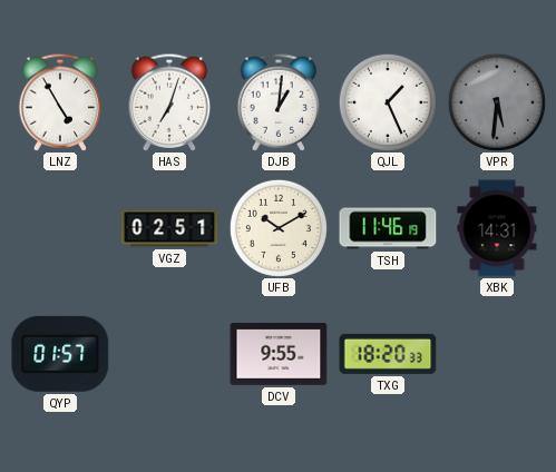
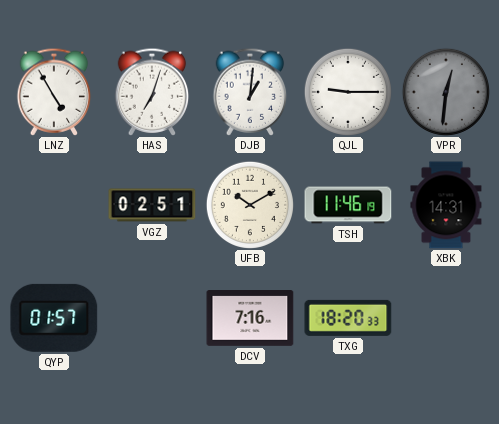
QJL: 1:26 -> 9:15
VPR: 5:31 -> 12:31
DCV: 9:55 -> 7:16
